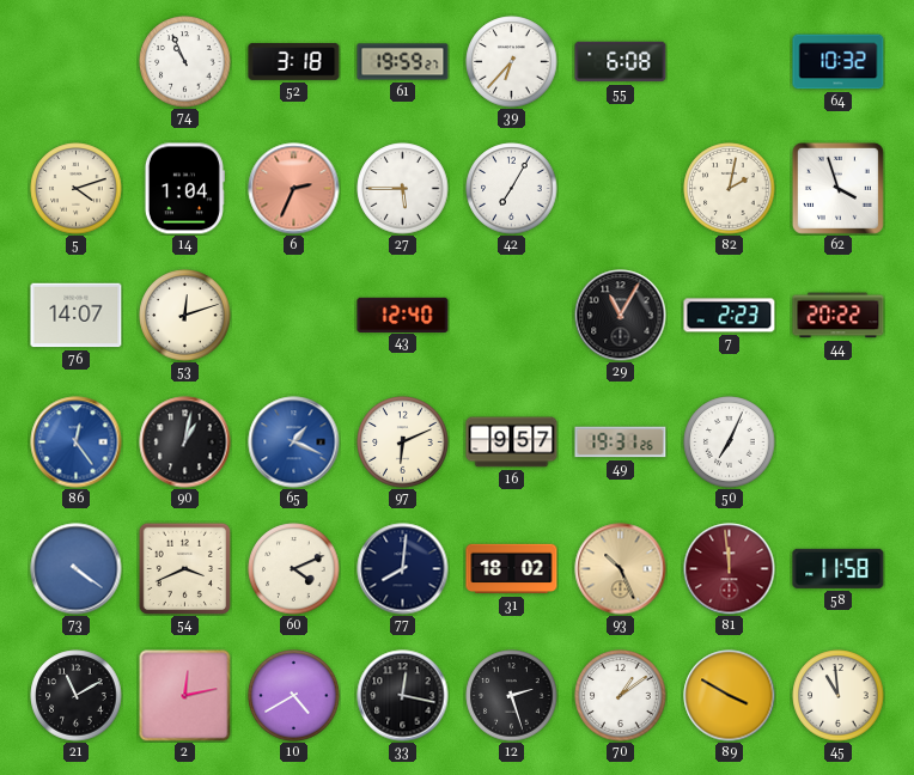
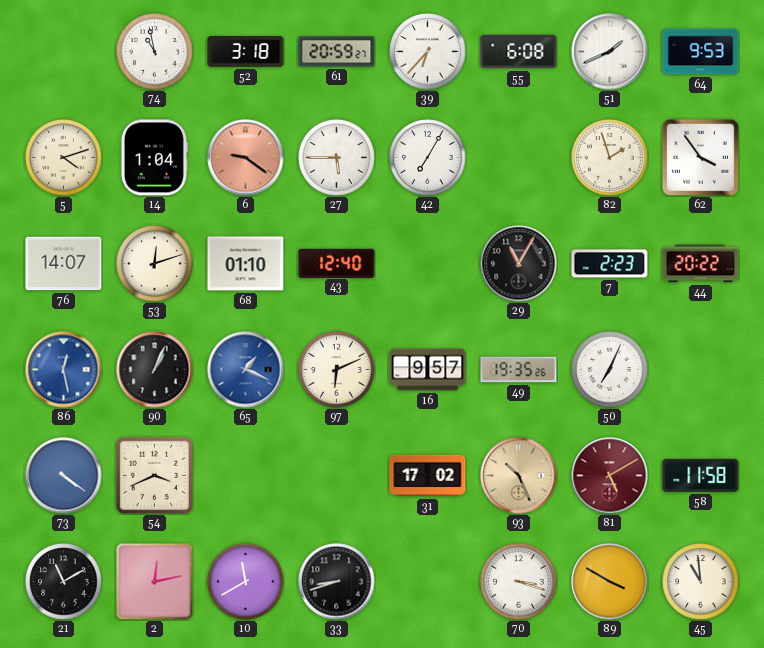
74: 10:56 -> 10:58
61: 19:59 -> 20:59
51: none -> 1:41
64: 10:32 -> 9:53
6: 2:34 -> 9:21
82: 2:02 -> 1:57
62: 3:57 -> 3:54
68: none -> 01:10
86: 12:24 -> 12:28
90: 1:02 -> 1:04
49: 19:31 -> 19:35
60: 4:11 -> none
77: 8:01 -> none
31: 18:02 -> 17:02
81: 11:59 -> 5:10
10: 4:40 -> 11:40
33: 12:17 -> 8:42
12: 2:27 -> none
70: 1:09 -> 3:18
